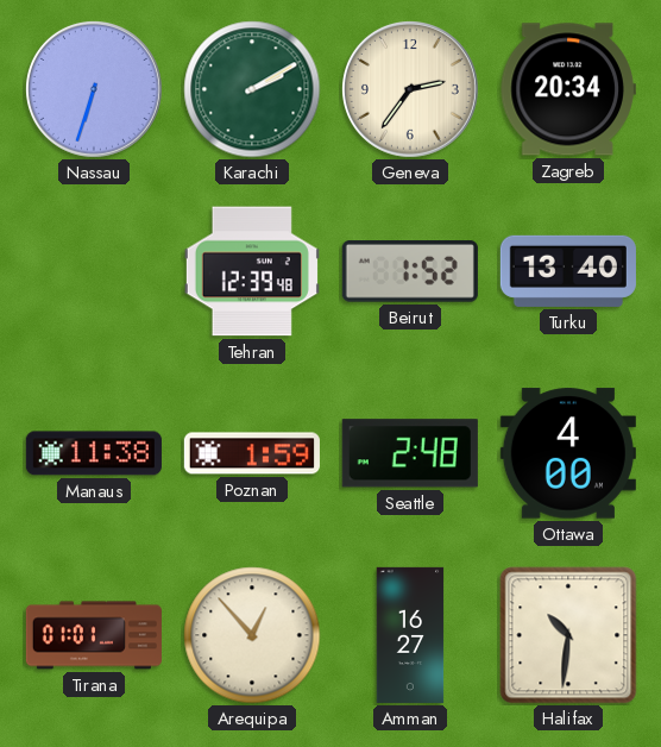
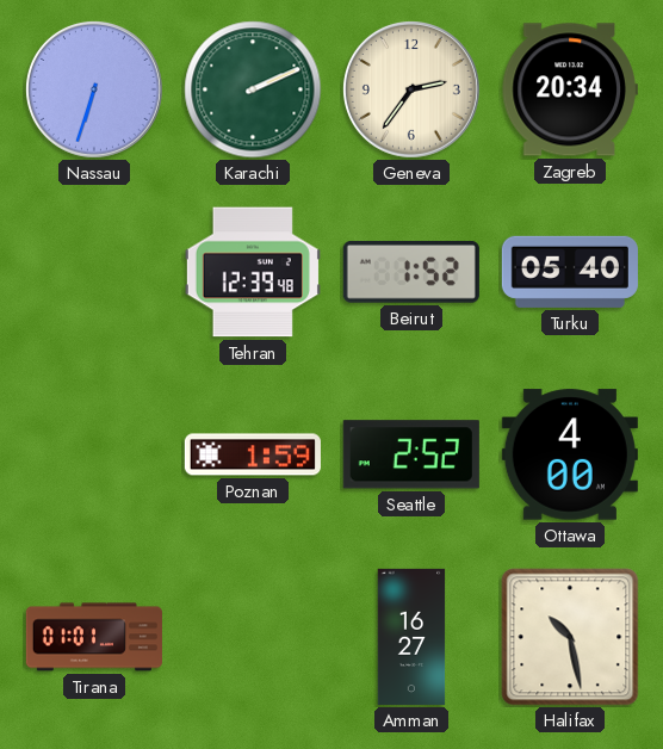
Karachi: 2:10 -> 2:11
Turku: 13:40 -> 05:40
Manaus: 11:38 -> none
Seattle: 2:48 -> 2:52
Arequipa: 12:53 -> none
Halifax: 10:31 -> 10:28
